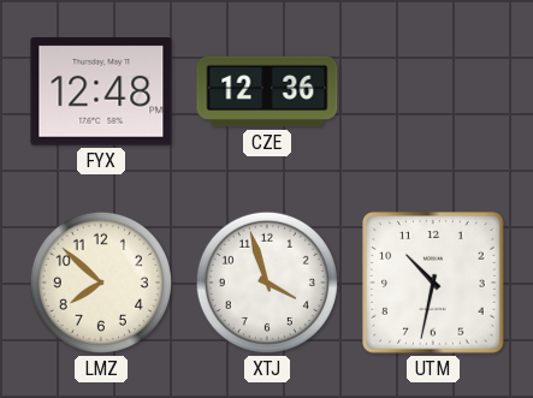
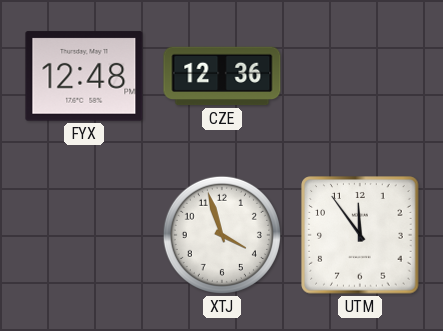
LMZ: 7:52 -> none
UTM: 10:32 -> 11:54
